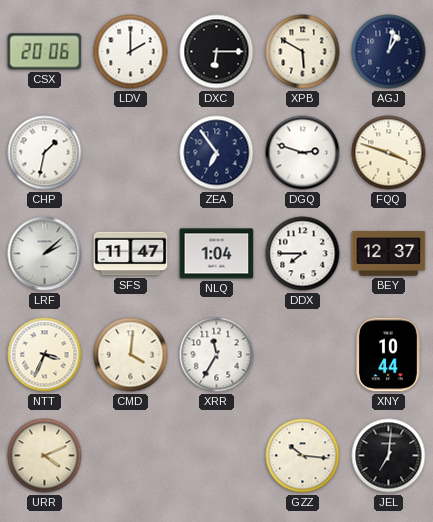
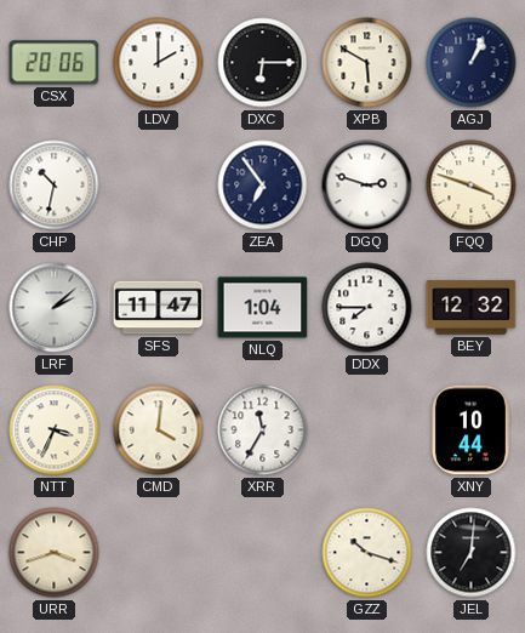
AGJ: 1:02 -> 1:04
CHP: 1:32 -> 10:32
BEY: 12:37 -> 12:32
URR: 4:11 -> 3:42
GZZ: 10:16 -> 10:18
